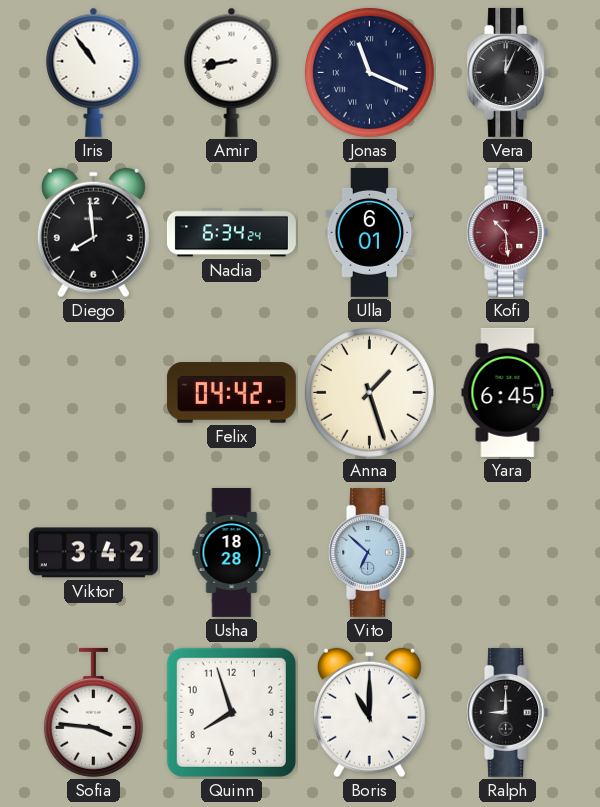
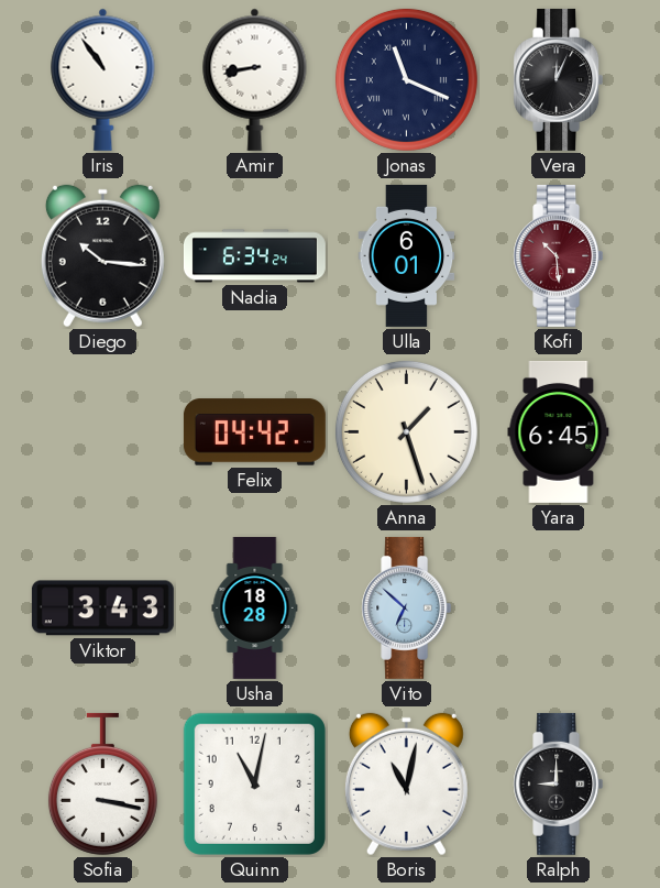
Diego: 7:59 -> 10:16
Viktor: 3:42 -> 3:43
Sofia: 3:46 -> 3:17
Quinn: 7:57 -> 11:02
Boris: 11:00 -> 11:02
